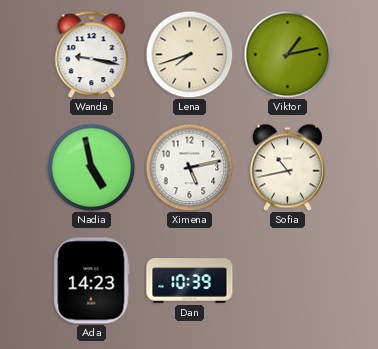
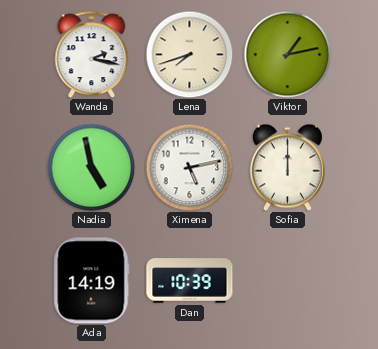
Wanda: 9:17 -> 2:17
Sofia: 10:43 -> 12:00
Ada: 14:23 -> 14:19
